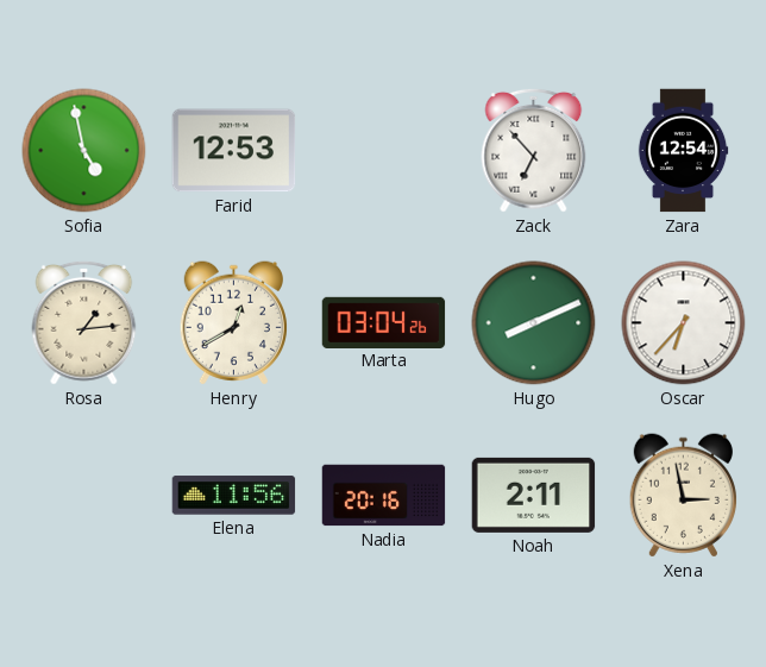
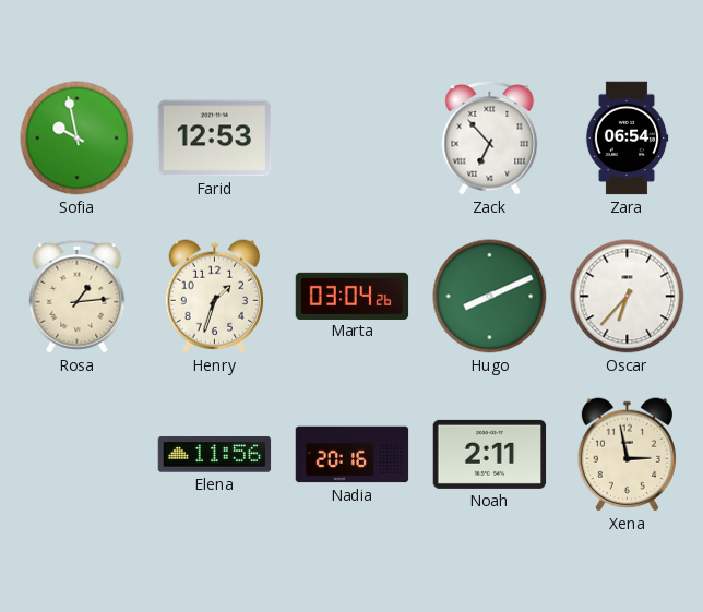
Sofia: 4:58 -> 9:58
Zara: 12:54 -> 06:54
Henry: 12:40 -> 1:33
